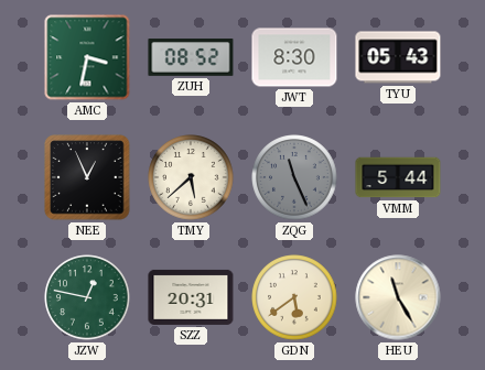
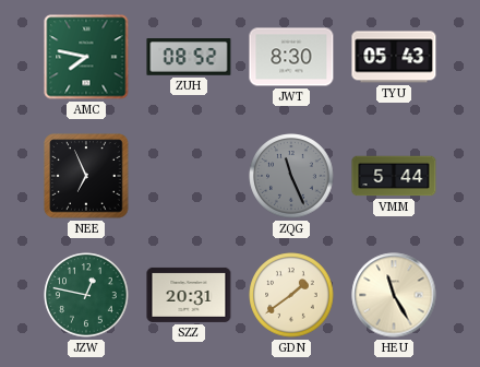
AMC: 3:32 -> 7:47
NEE: 12:56 -> 6:56
TMY: 5:38 -> none
GDN: 5:39 -> 1:39
